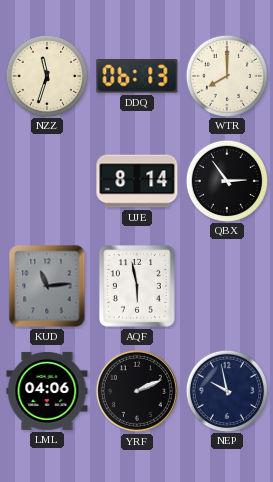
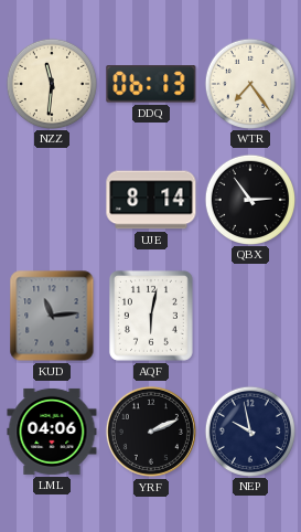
NZZ: 11:33 -> 11:31
WTR: 8:00 -> 7:24
AQF: 5:58 -> 6:02
